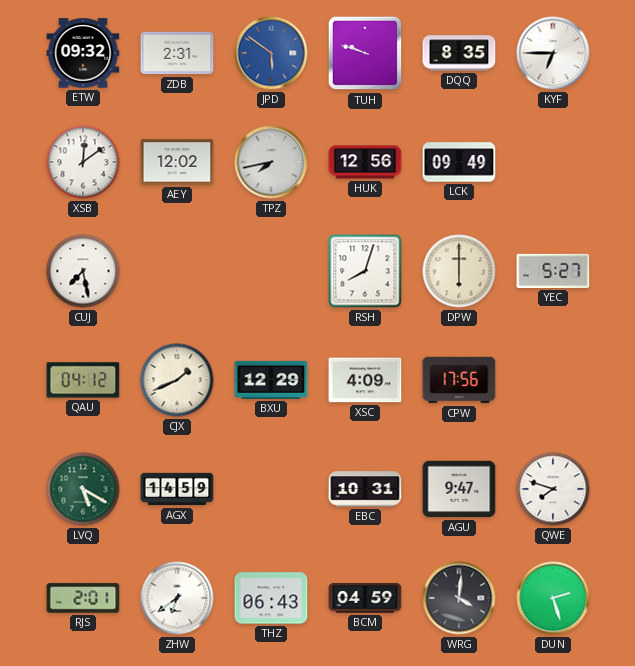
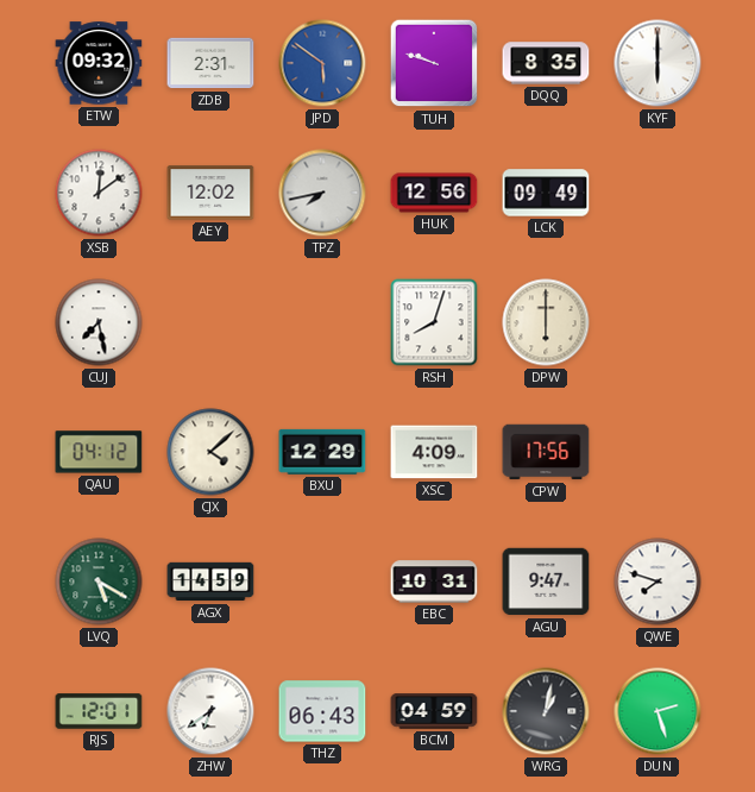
KYF: 6:45 -> 6:00
YEC: 5:27 -> none
CJX: 1:41 -> 4:08
RJS: 2:01 -> 12:01
WRG: 4:01 -> 1:02
